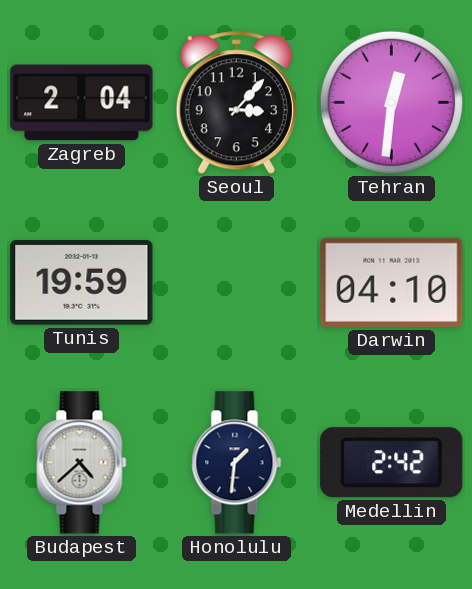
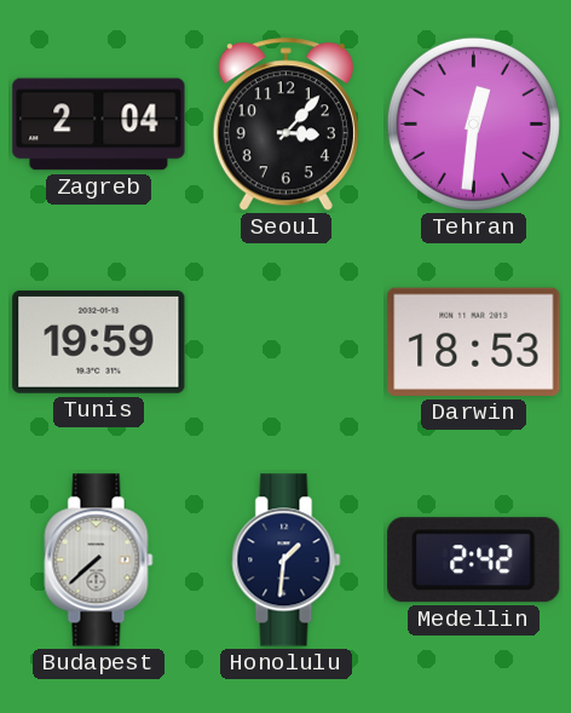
Darwin: 04:10 -> 18:53
Budapest: 4:38 -> 7:38
